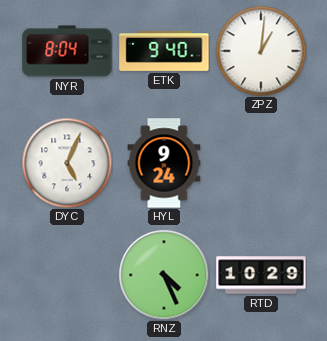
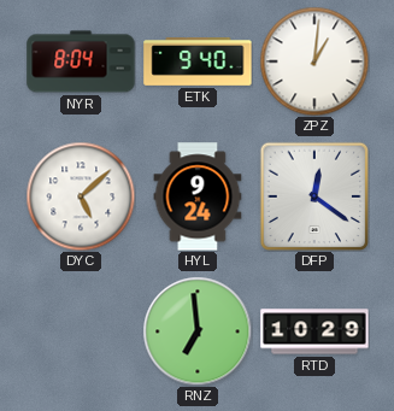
DYC: 5:04 -> 5:08
DFP: none -> 12:21
RNZ: 4:26 -> 6:59
